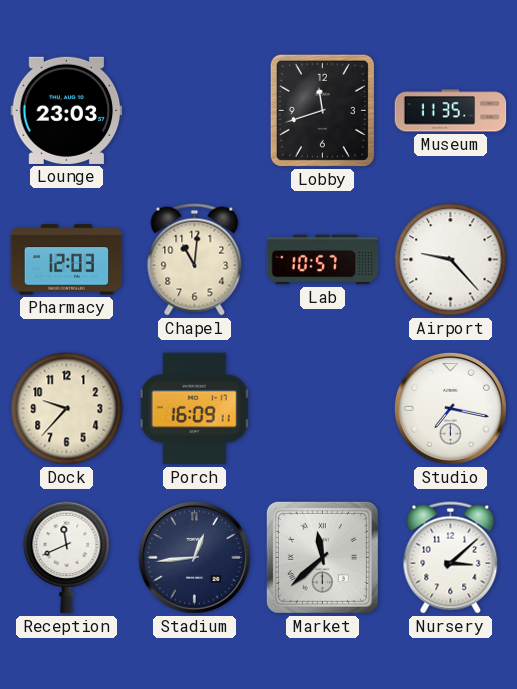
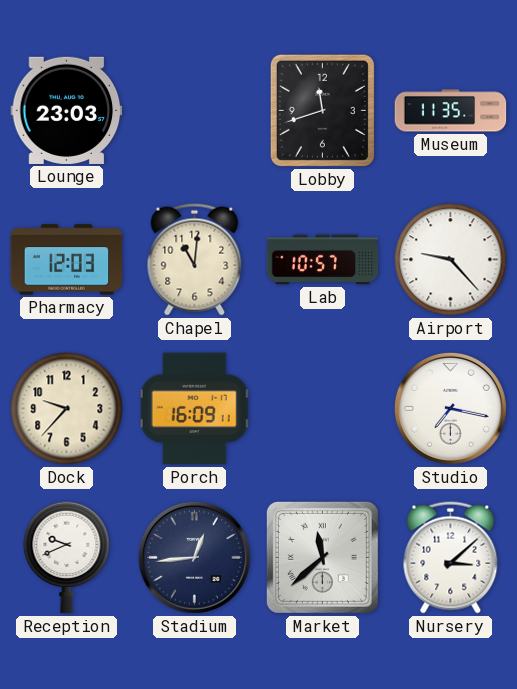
Reception: 11:41 -> 9:41
